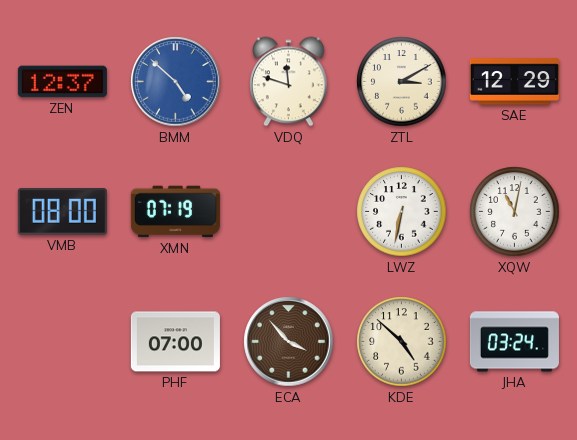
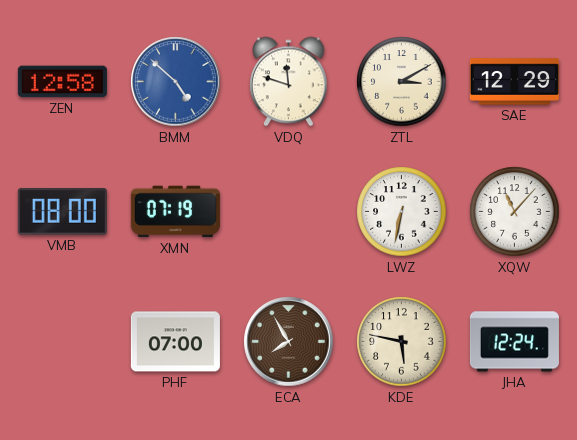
ZEN: 12:37 -> 12:58
XQW: 11:02 -> 11:07
ECA: 3:53 -> 7:55
KDE: 4:52 -> 5:47
JHA: 03:24 -> 12:24
